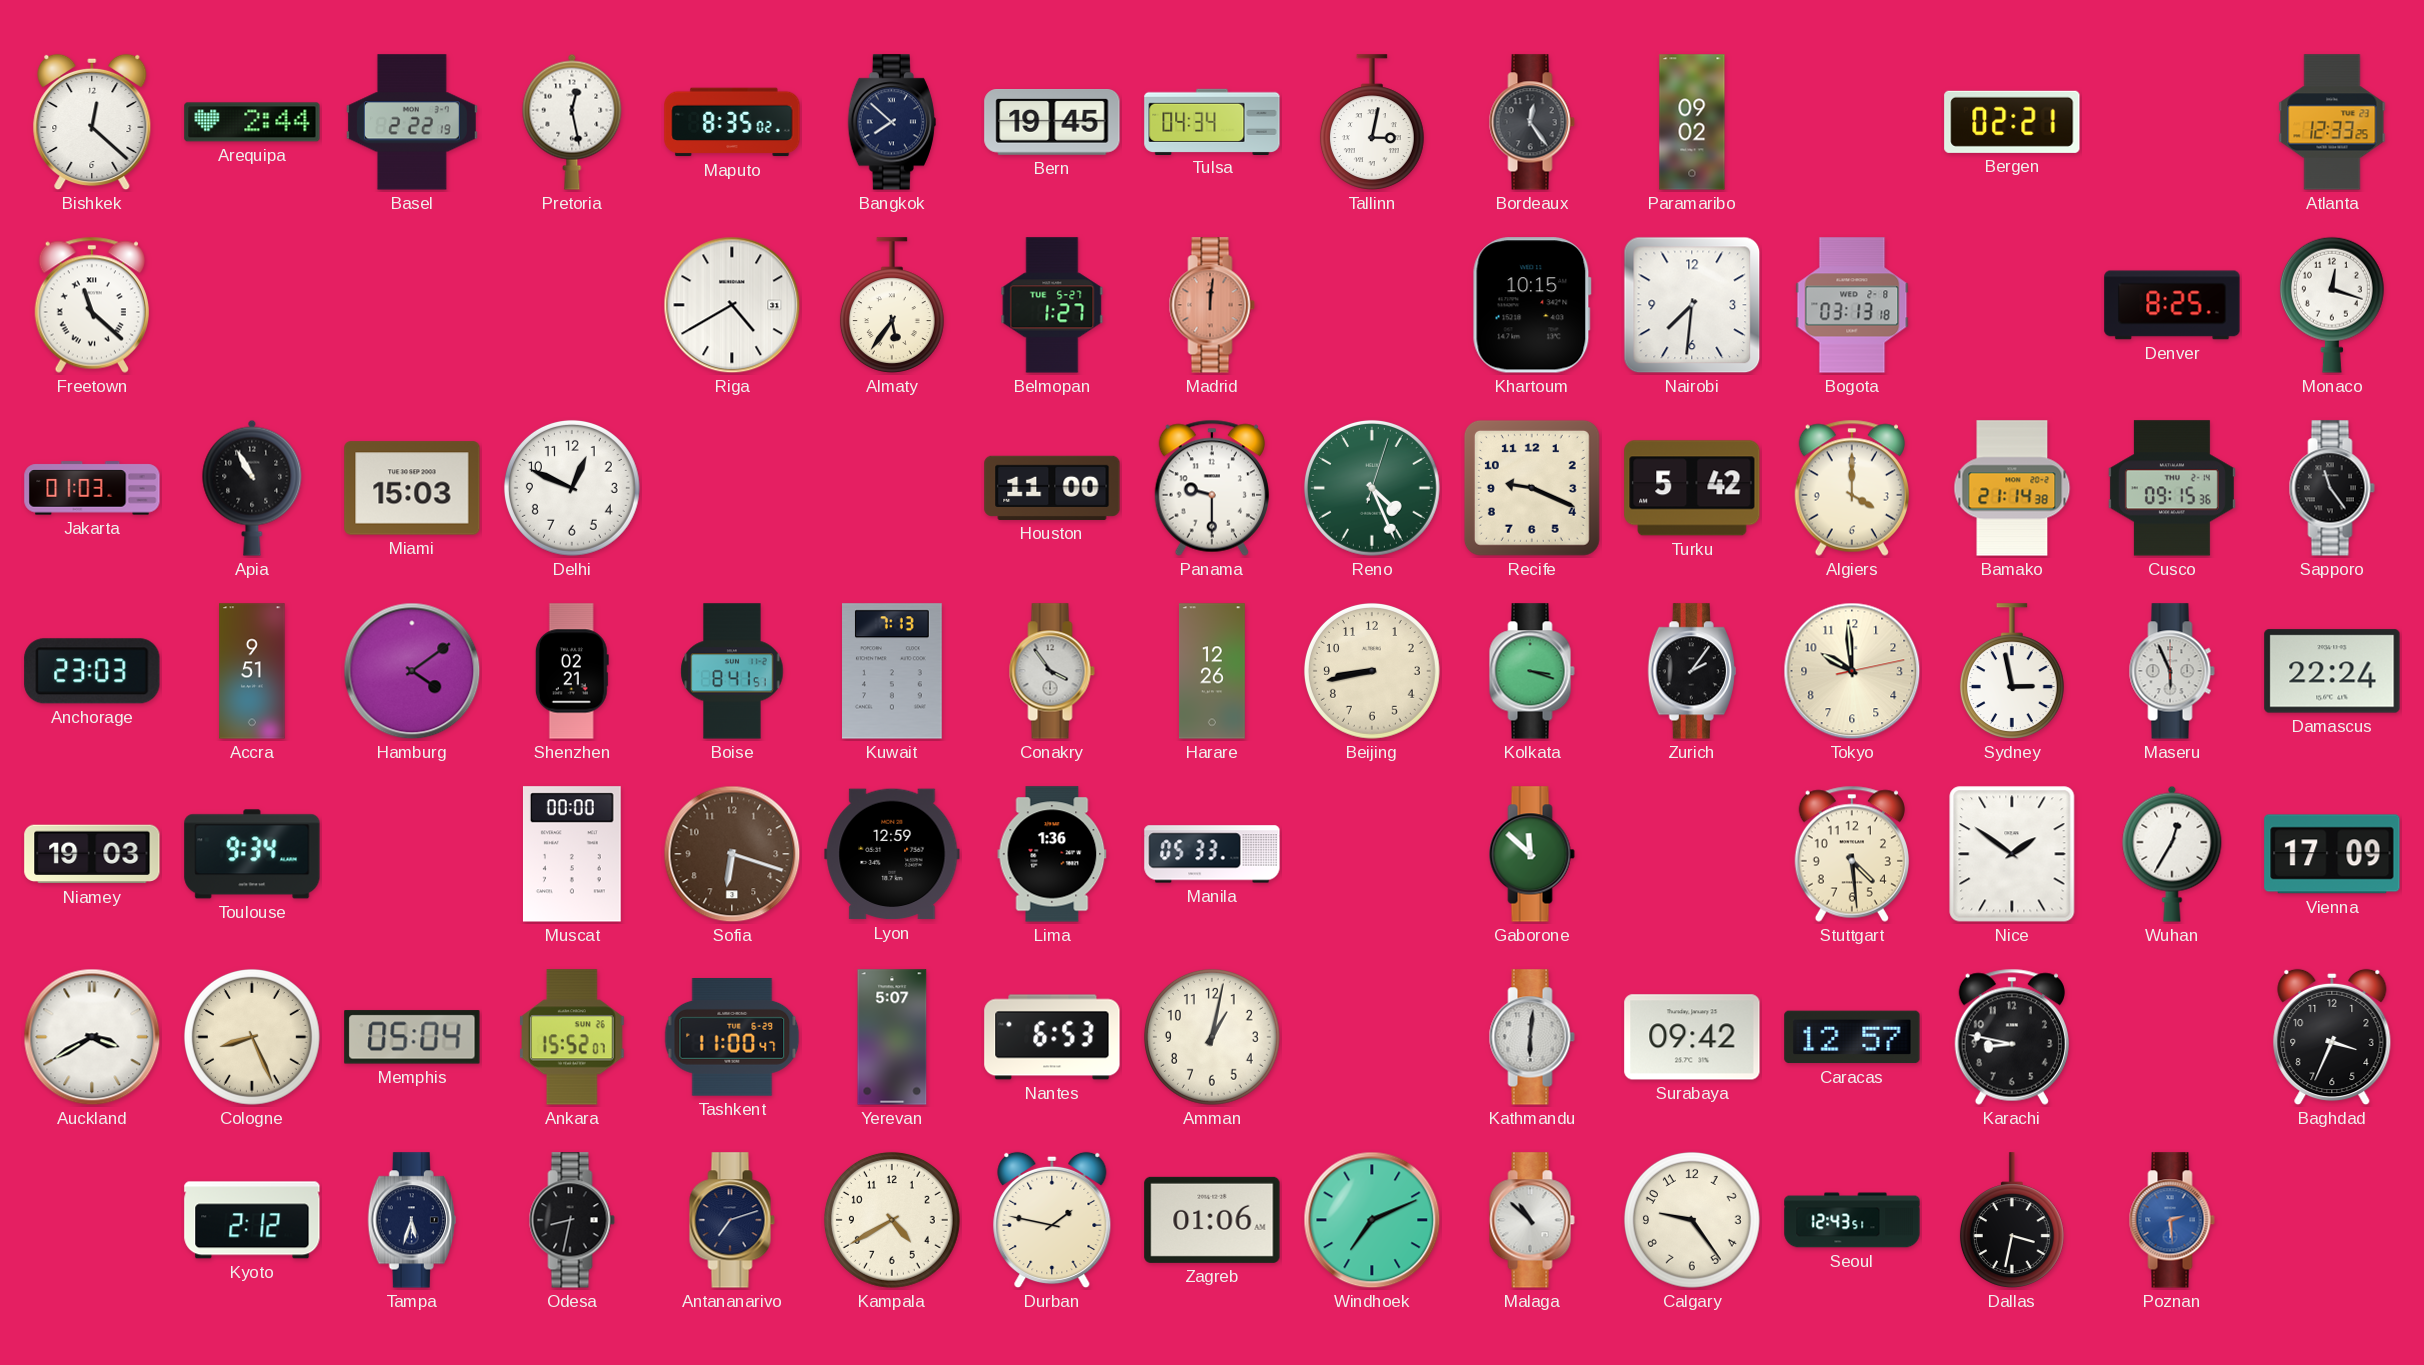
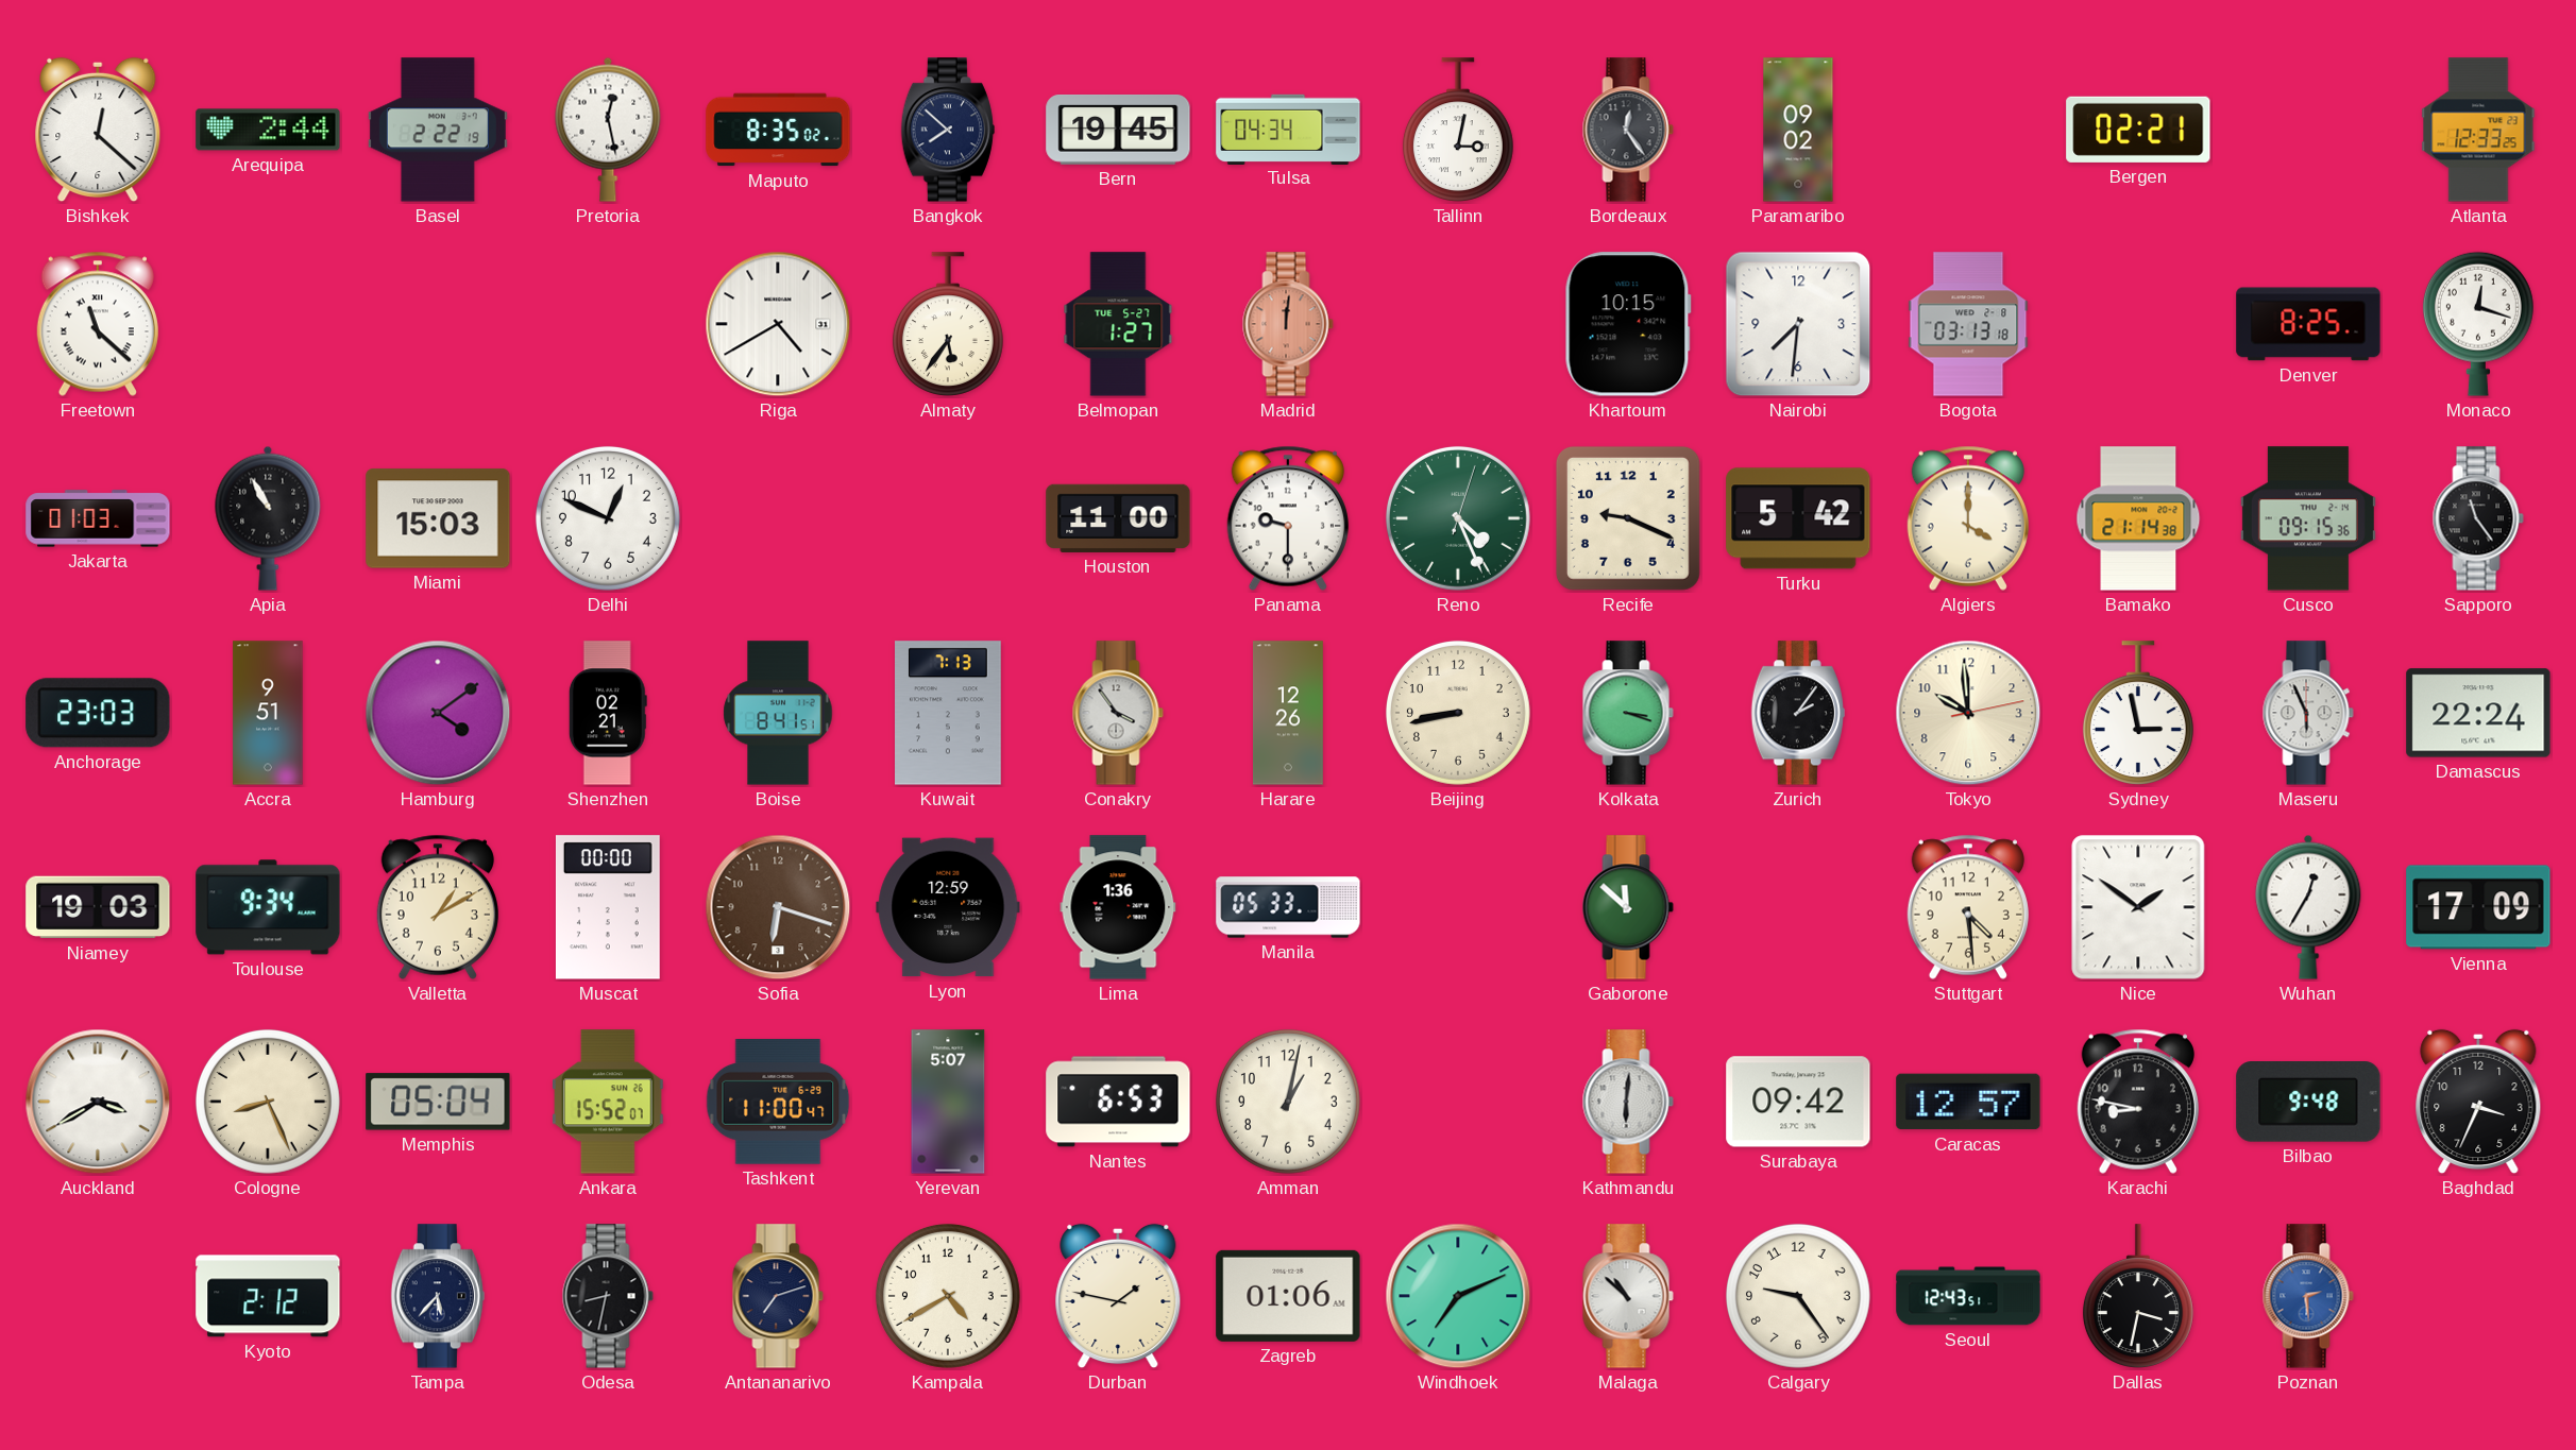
Valletta: none -> 1:10
Bilbao: none -> 9:48
Tampa: 5:33 -> 5:37
